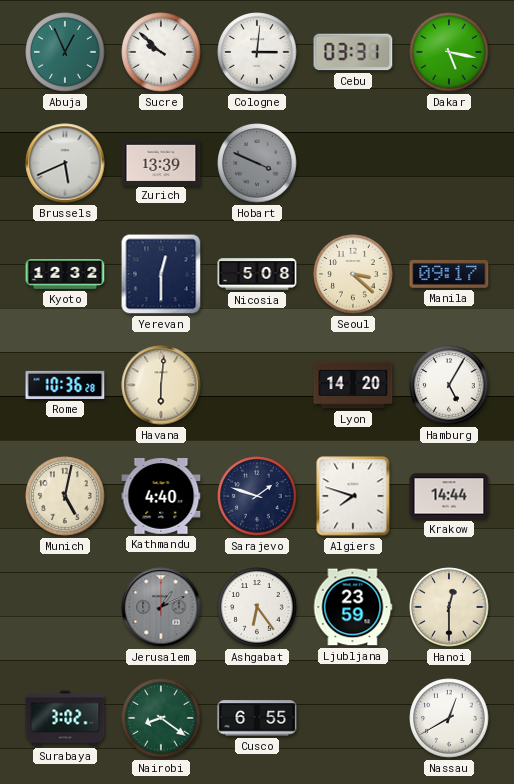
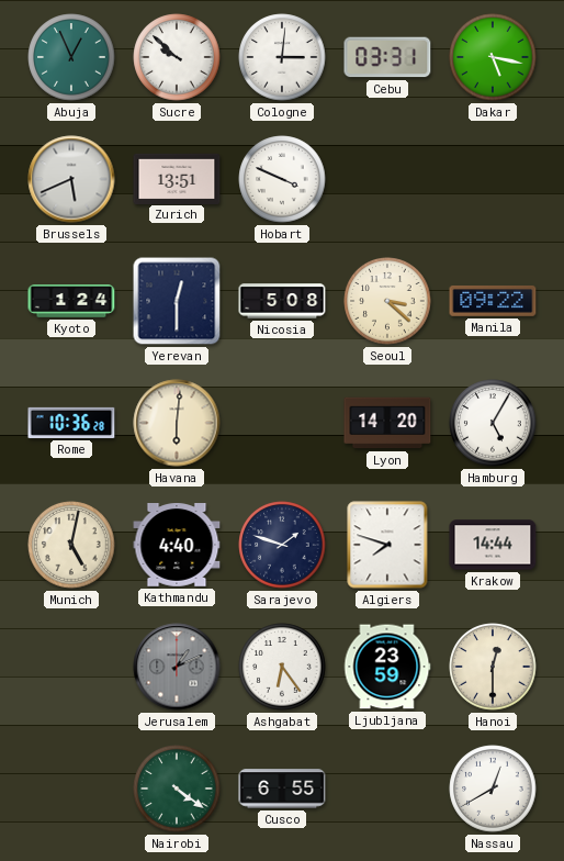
Zurich: 13:39 -> 13:51
Hobart dial: grey -> white
Kyoto: 12:32 -> 1:24
Manila: 09:17 -> 09:22
Surabaya: 3:02 -> none
Nairobi: 8:21 -> 4:21
